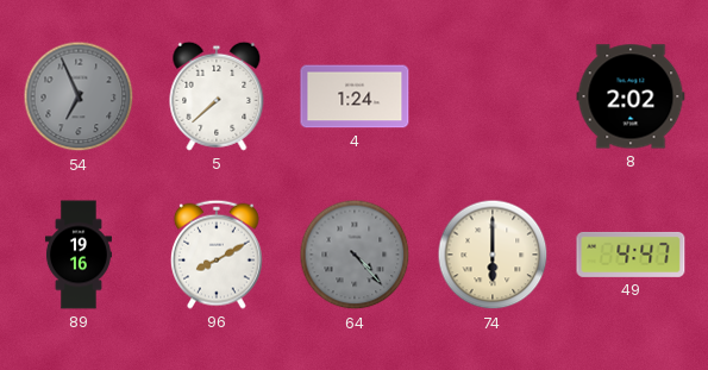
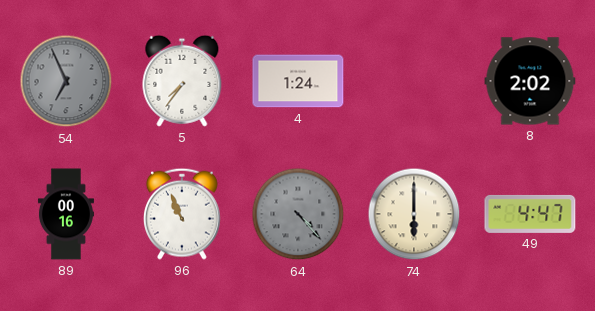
5: 7:38 -> 7:36
89: 19:16 -> 00:16
96: 8:10 -> 10:56
